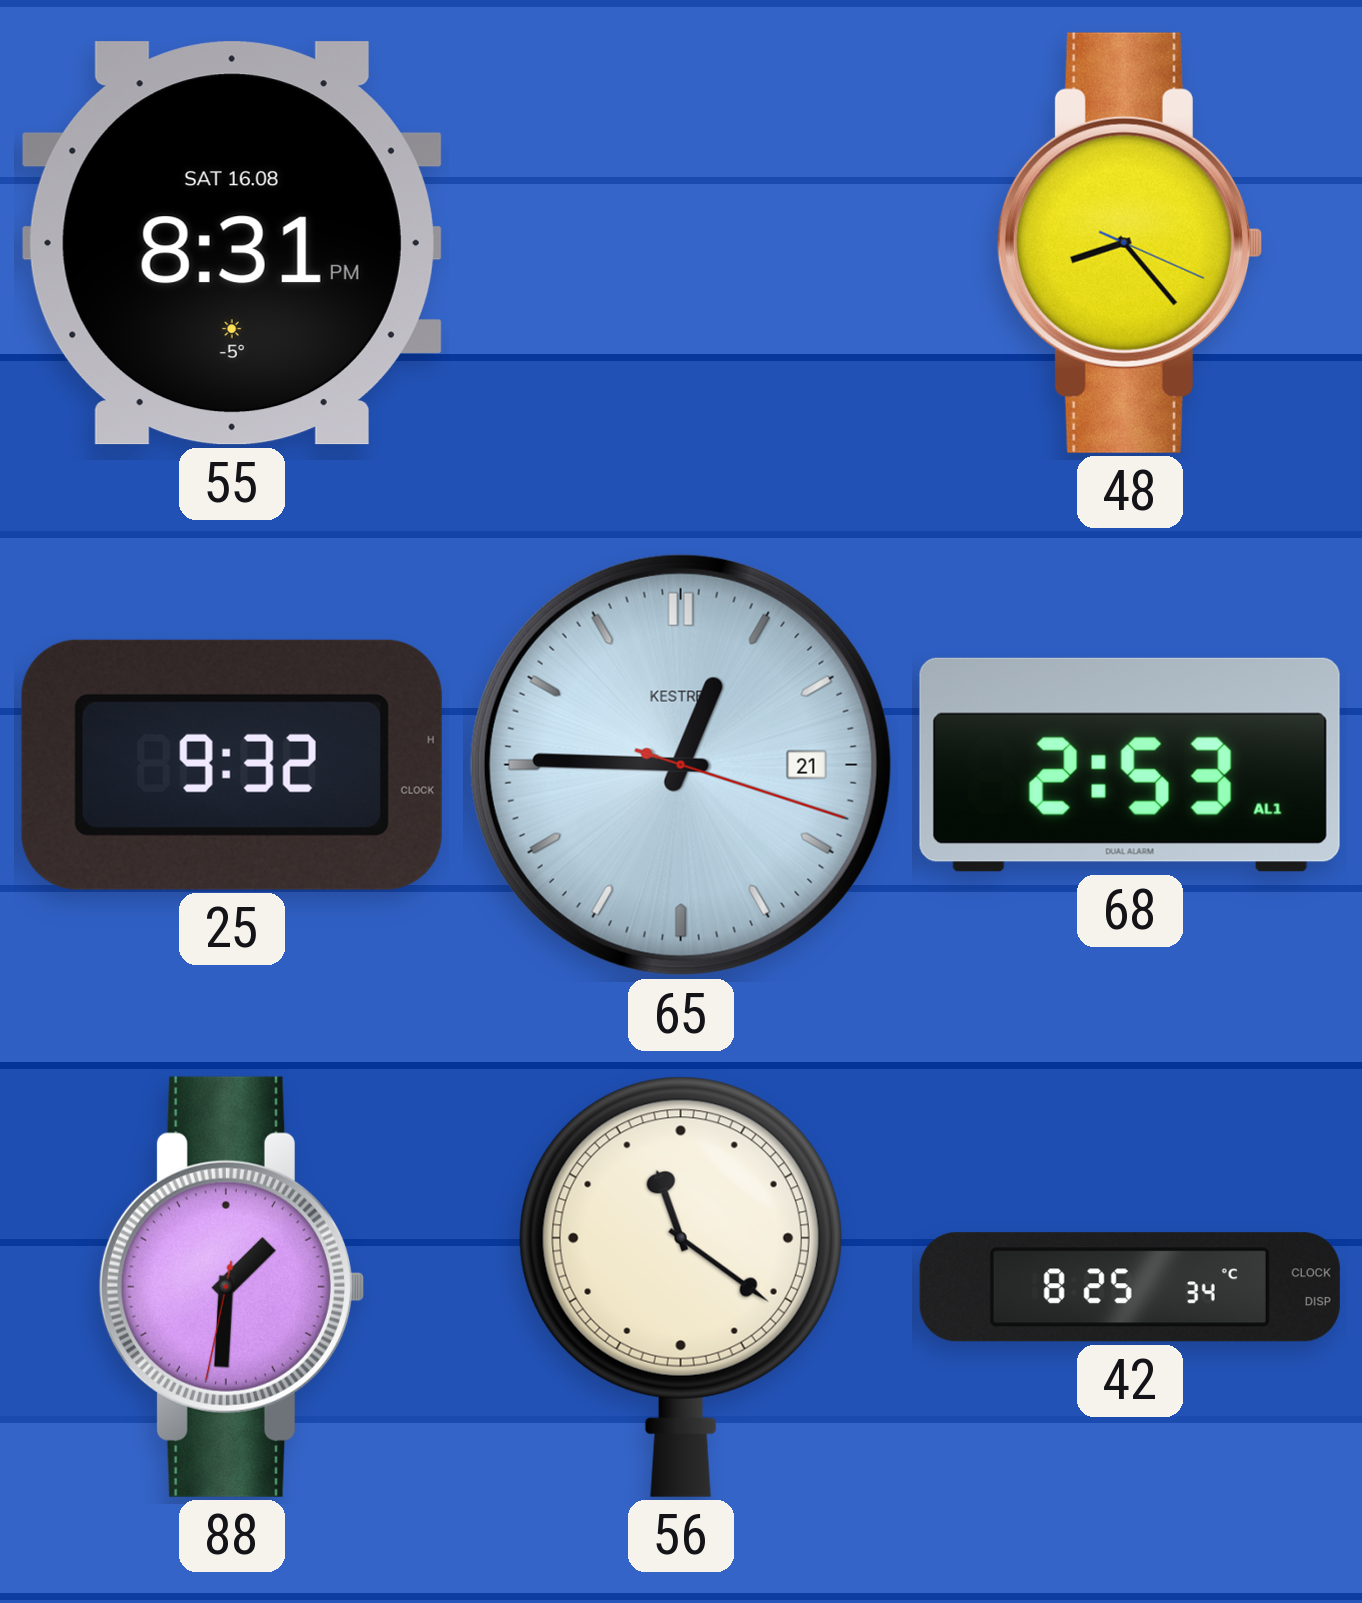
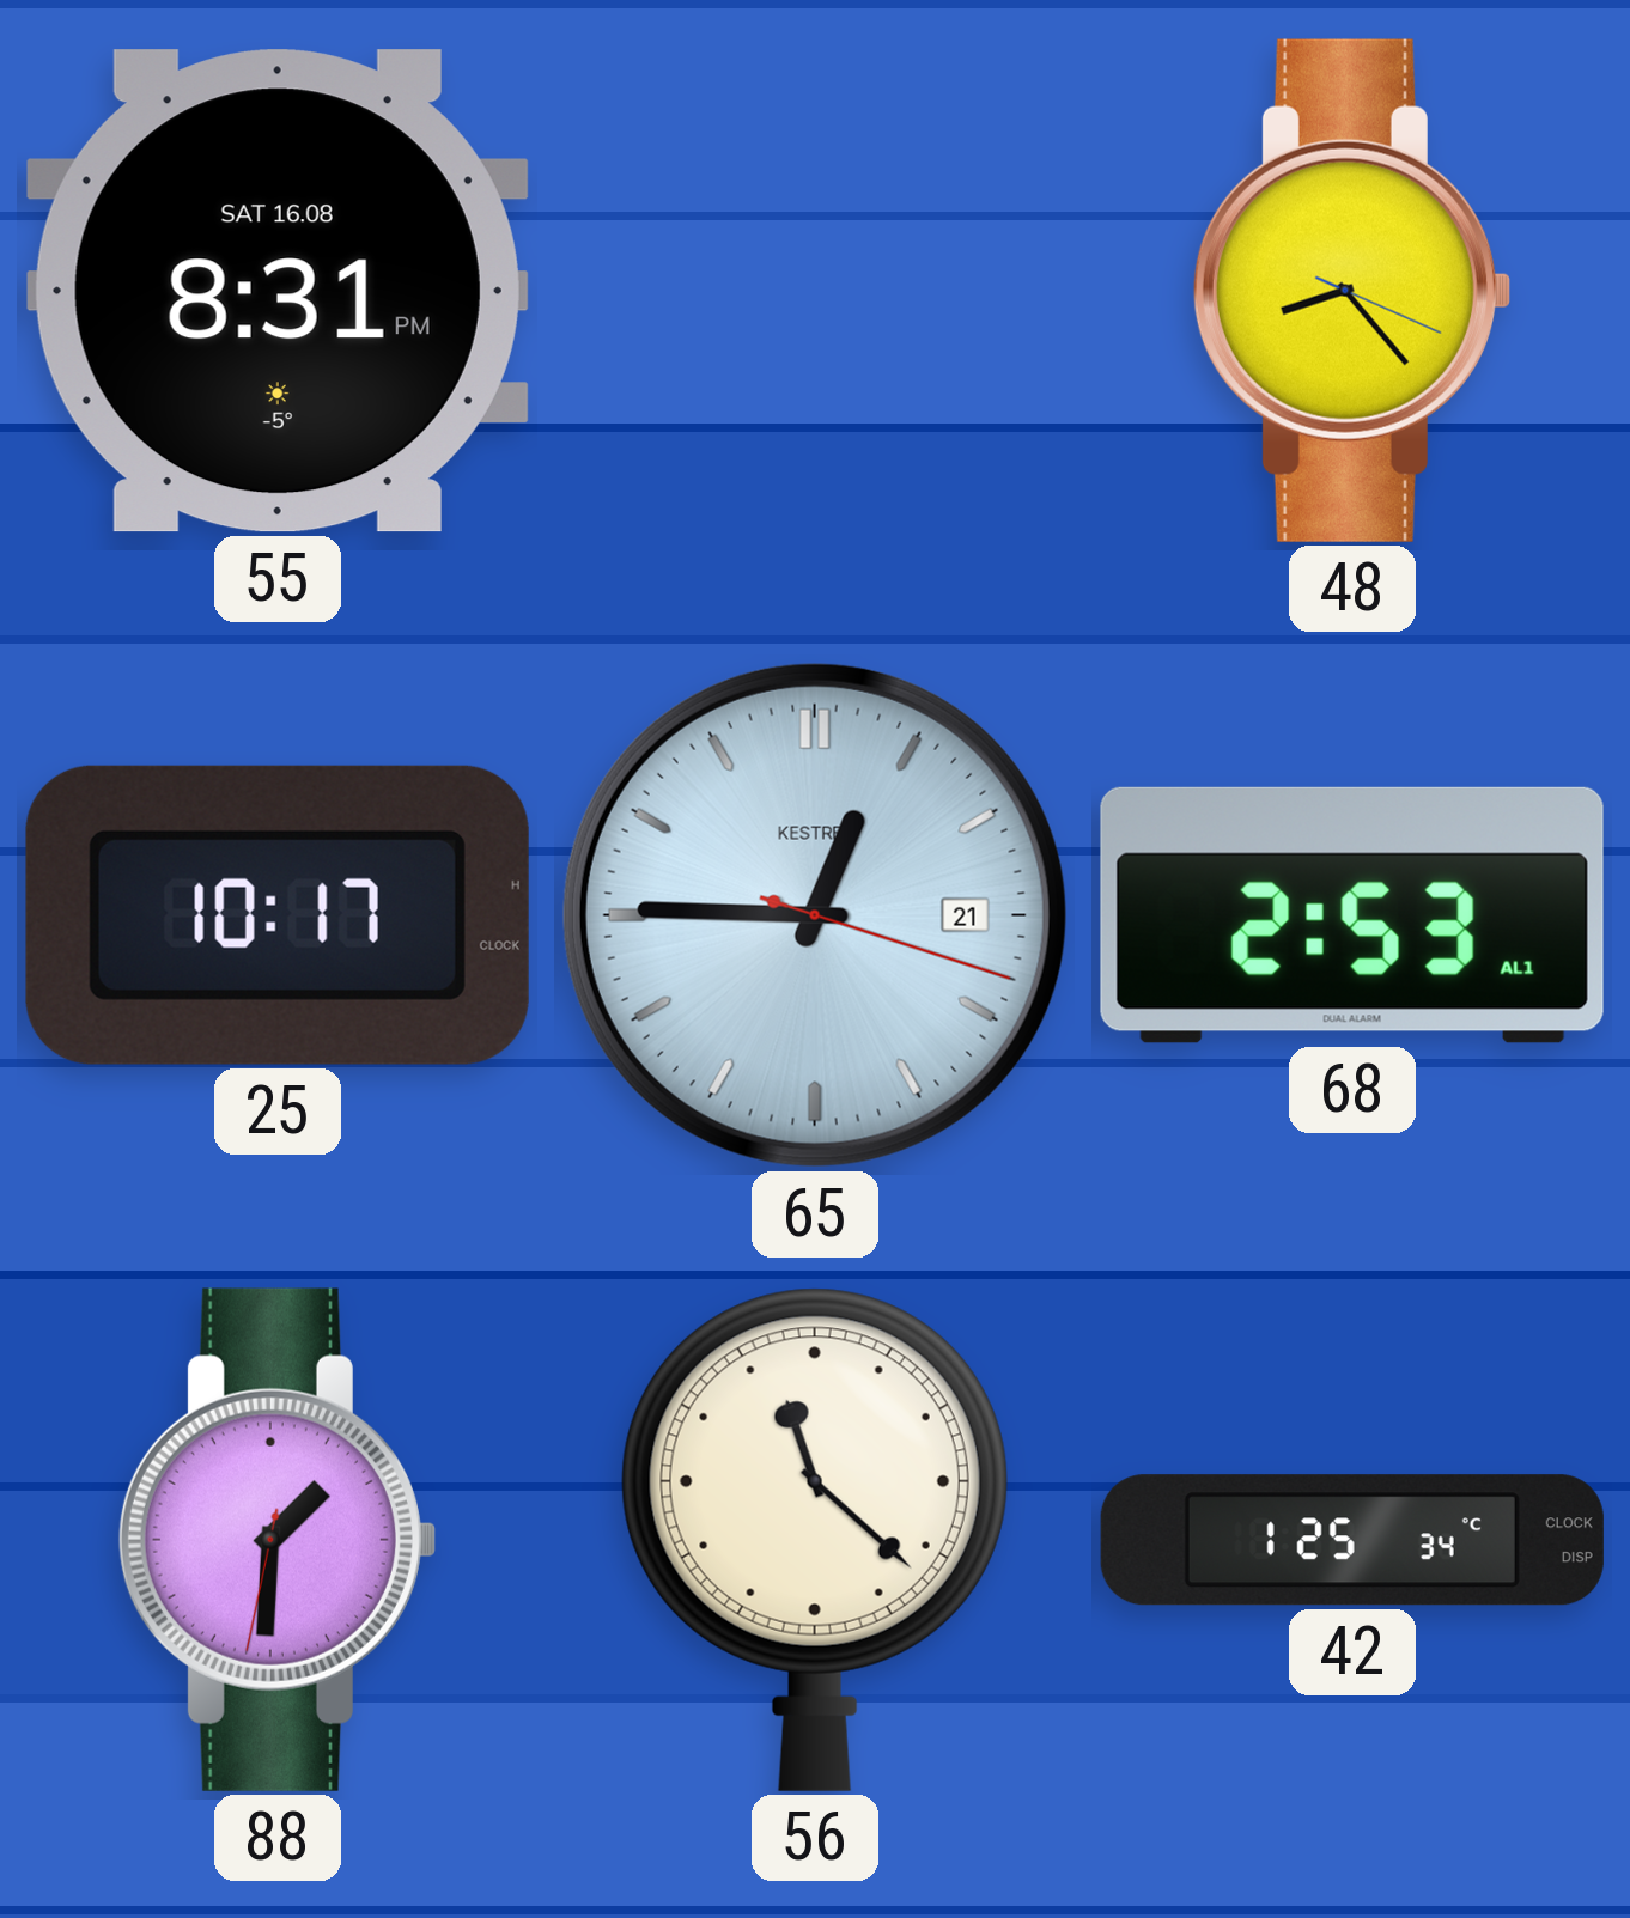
25: 9:32 -> 10:17
56: 11:21 -> 11:22
42: 8:25 -> 1:25
